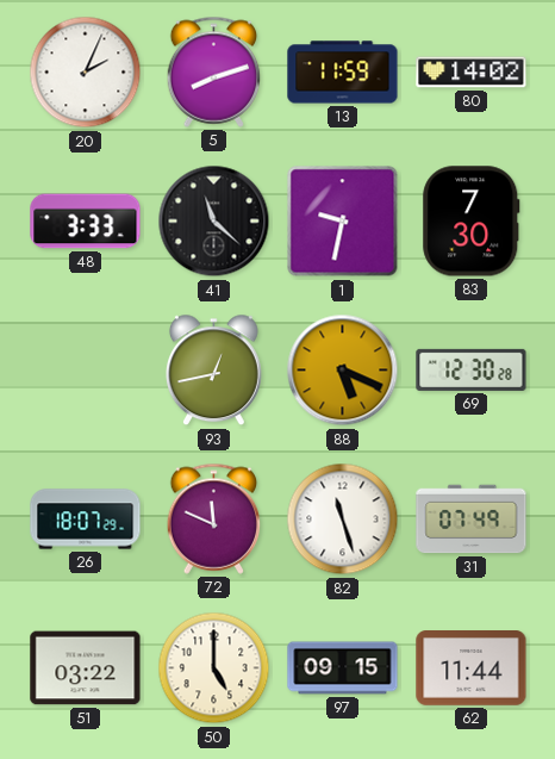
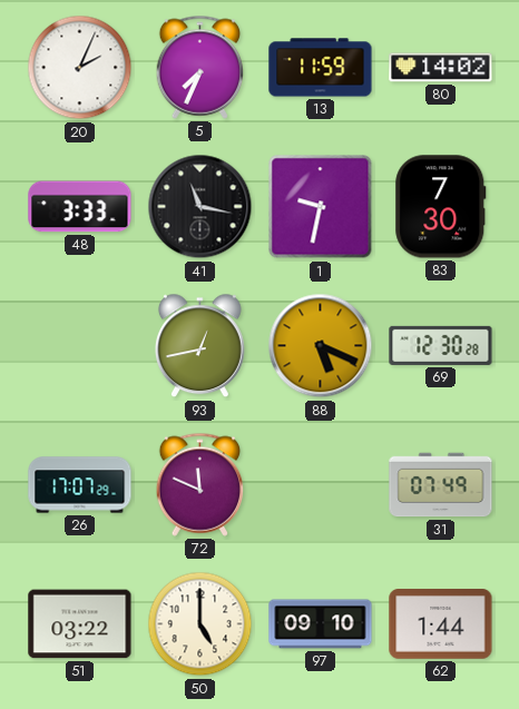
5: 8:12 -> 7:34
41: 11:22 -> 11:17
26: 18:07 -> 17:07
82: 11:27 -> none
97: 09:15 -> 09:10
62: 11:44 -> 1:44
